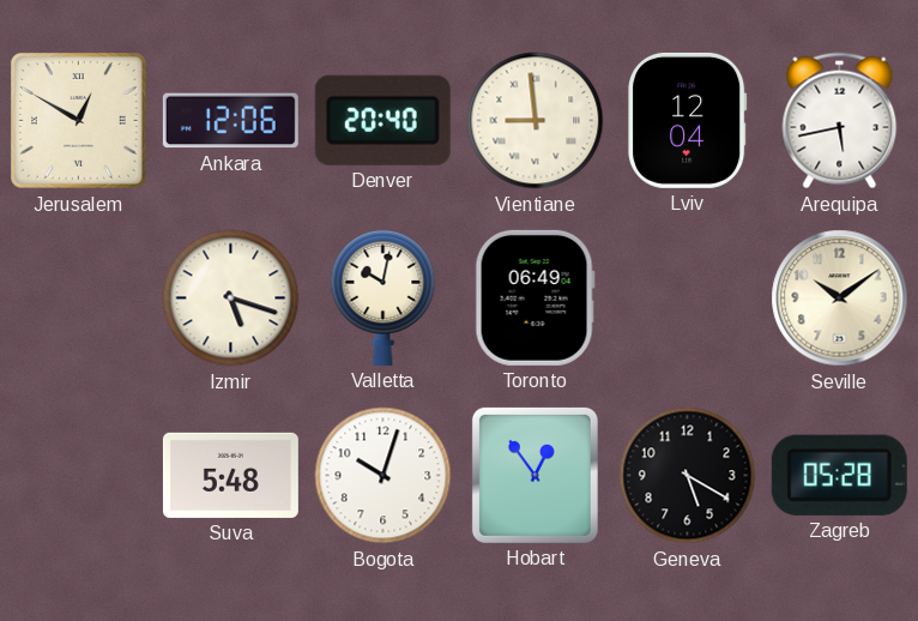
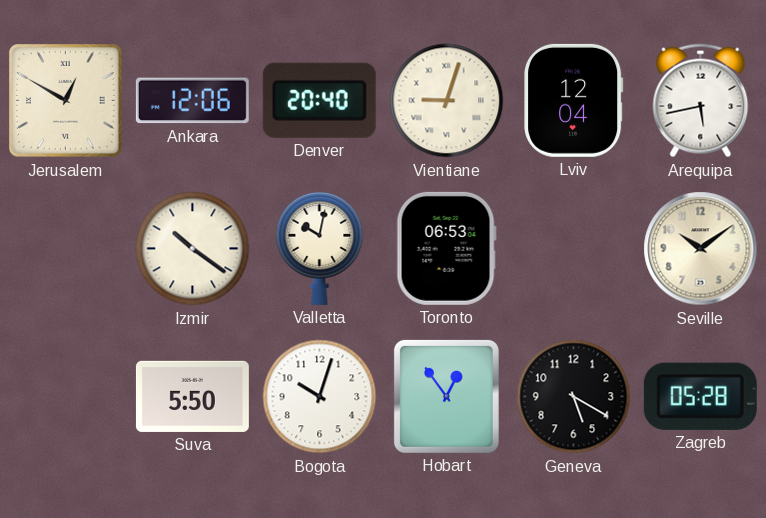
Vientiane: 8:59 -> 9:03
Izmir: 5:18 -> 10:21
Toronto: 06:49 -> 06:53
Suva: 5:48 -> 5:50
